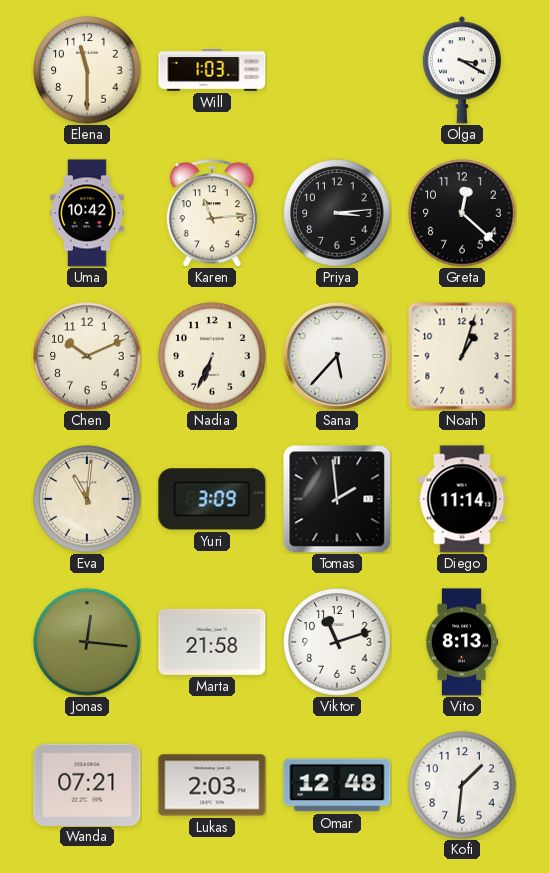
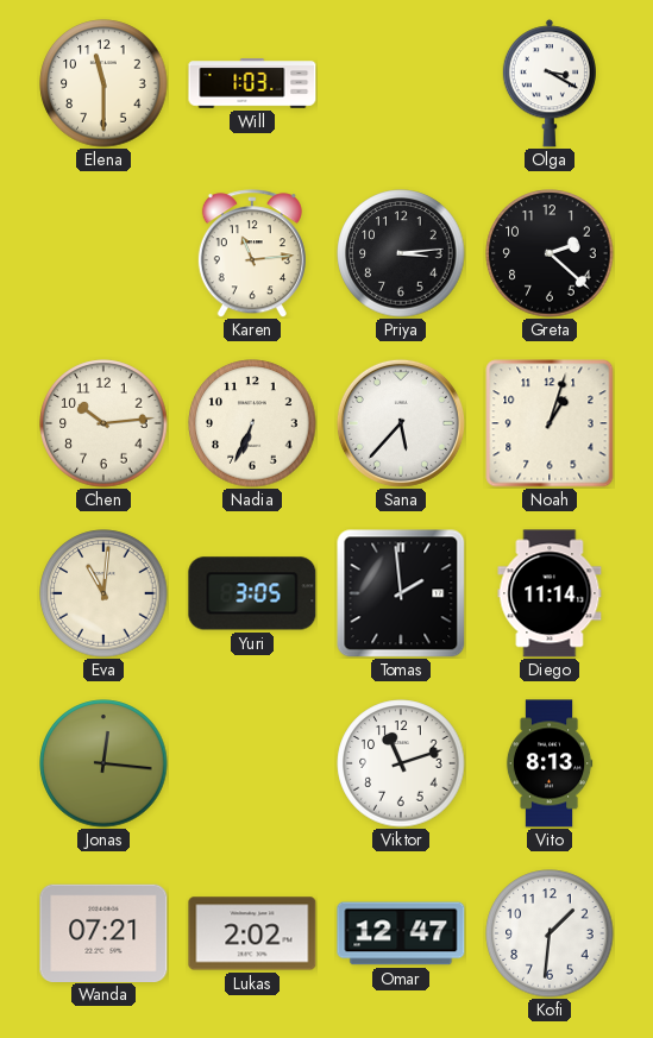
Uma: 10:42 -> none
Greta: 12:22 -> 2:22
Chen: 10:11 -> 10:14
Yuri: 3:09 -> 3:05
Marta: 21:58 -> none
Lukas: 2:03 -> 2:02
Omar: 12:48 -> 12:47
